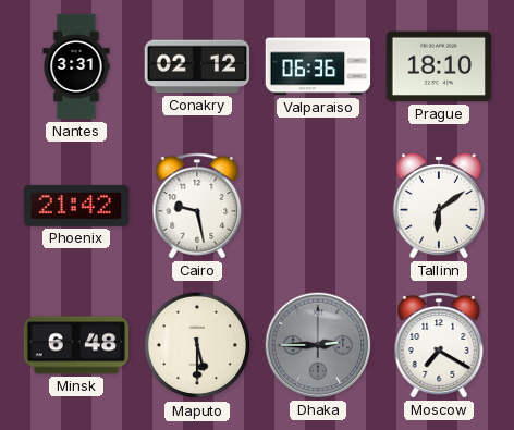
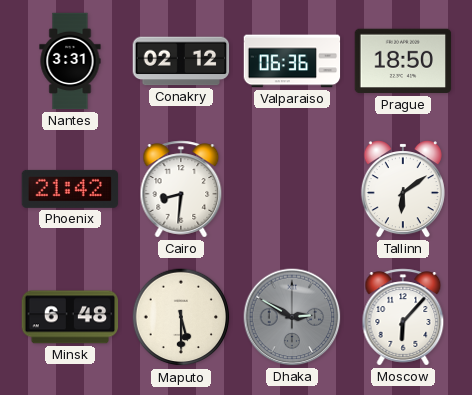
Prague: 18:10 -> 18:50
Cairo: 9:28 -> 8:31
Dhaka: 2:45 -> 2:50
Moscow: 7:20 -> 6:07
